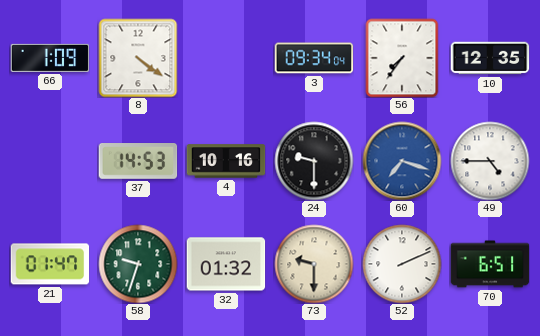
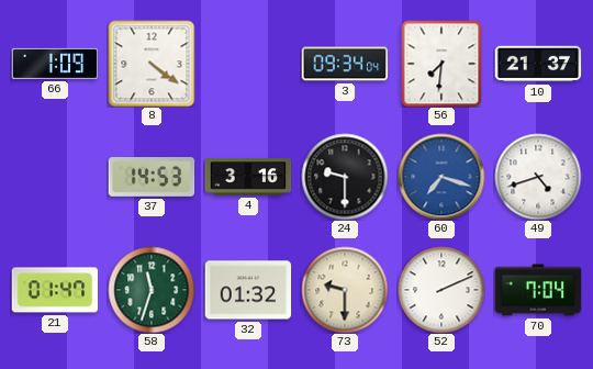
56: 7:36 -> 7:31
10: 12:35 -> 21:37
4: 10:16 -> 3:16
49: 4:45 -> 4:42
58: 9:33 -> 11:33
70: 6:51 -> 7:04
